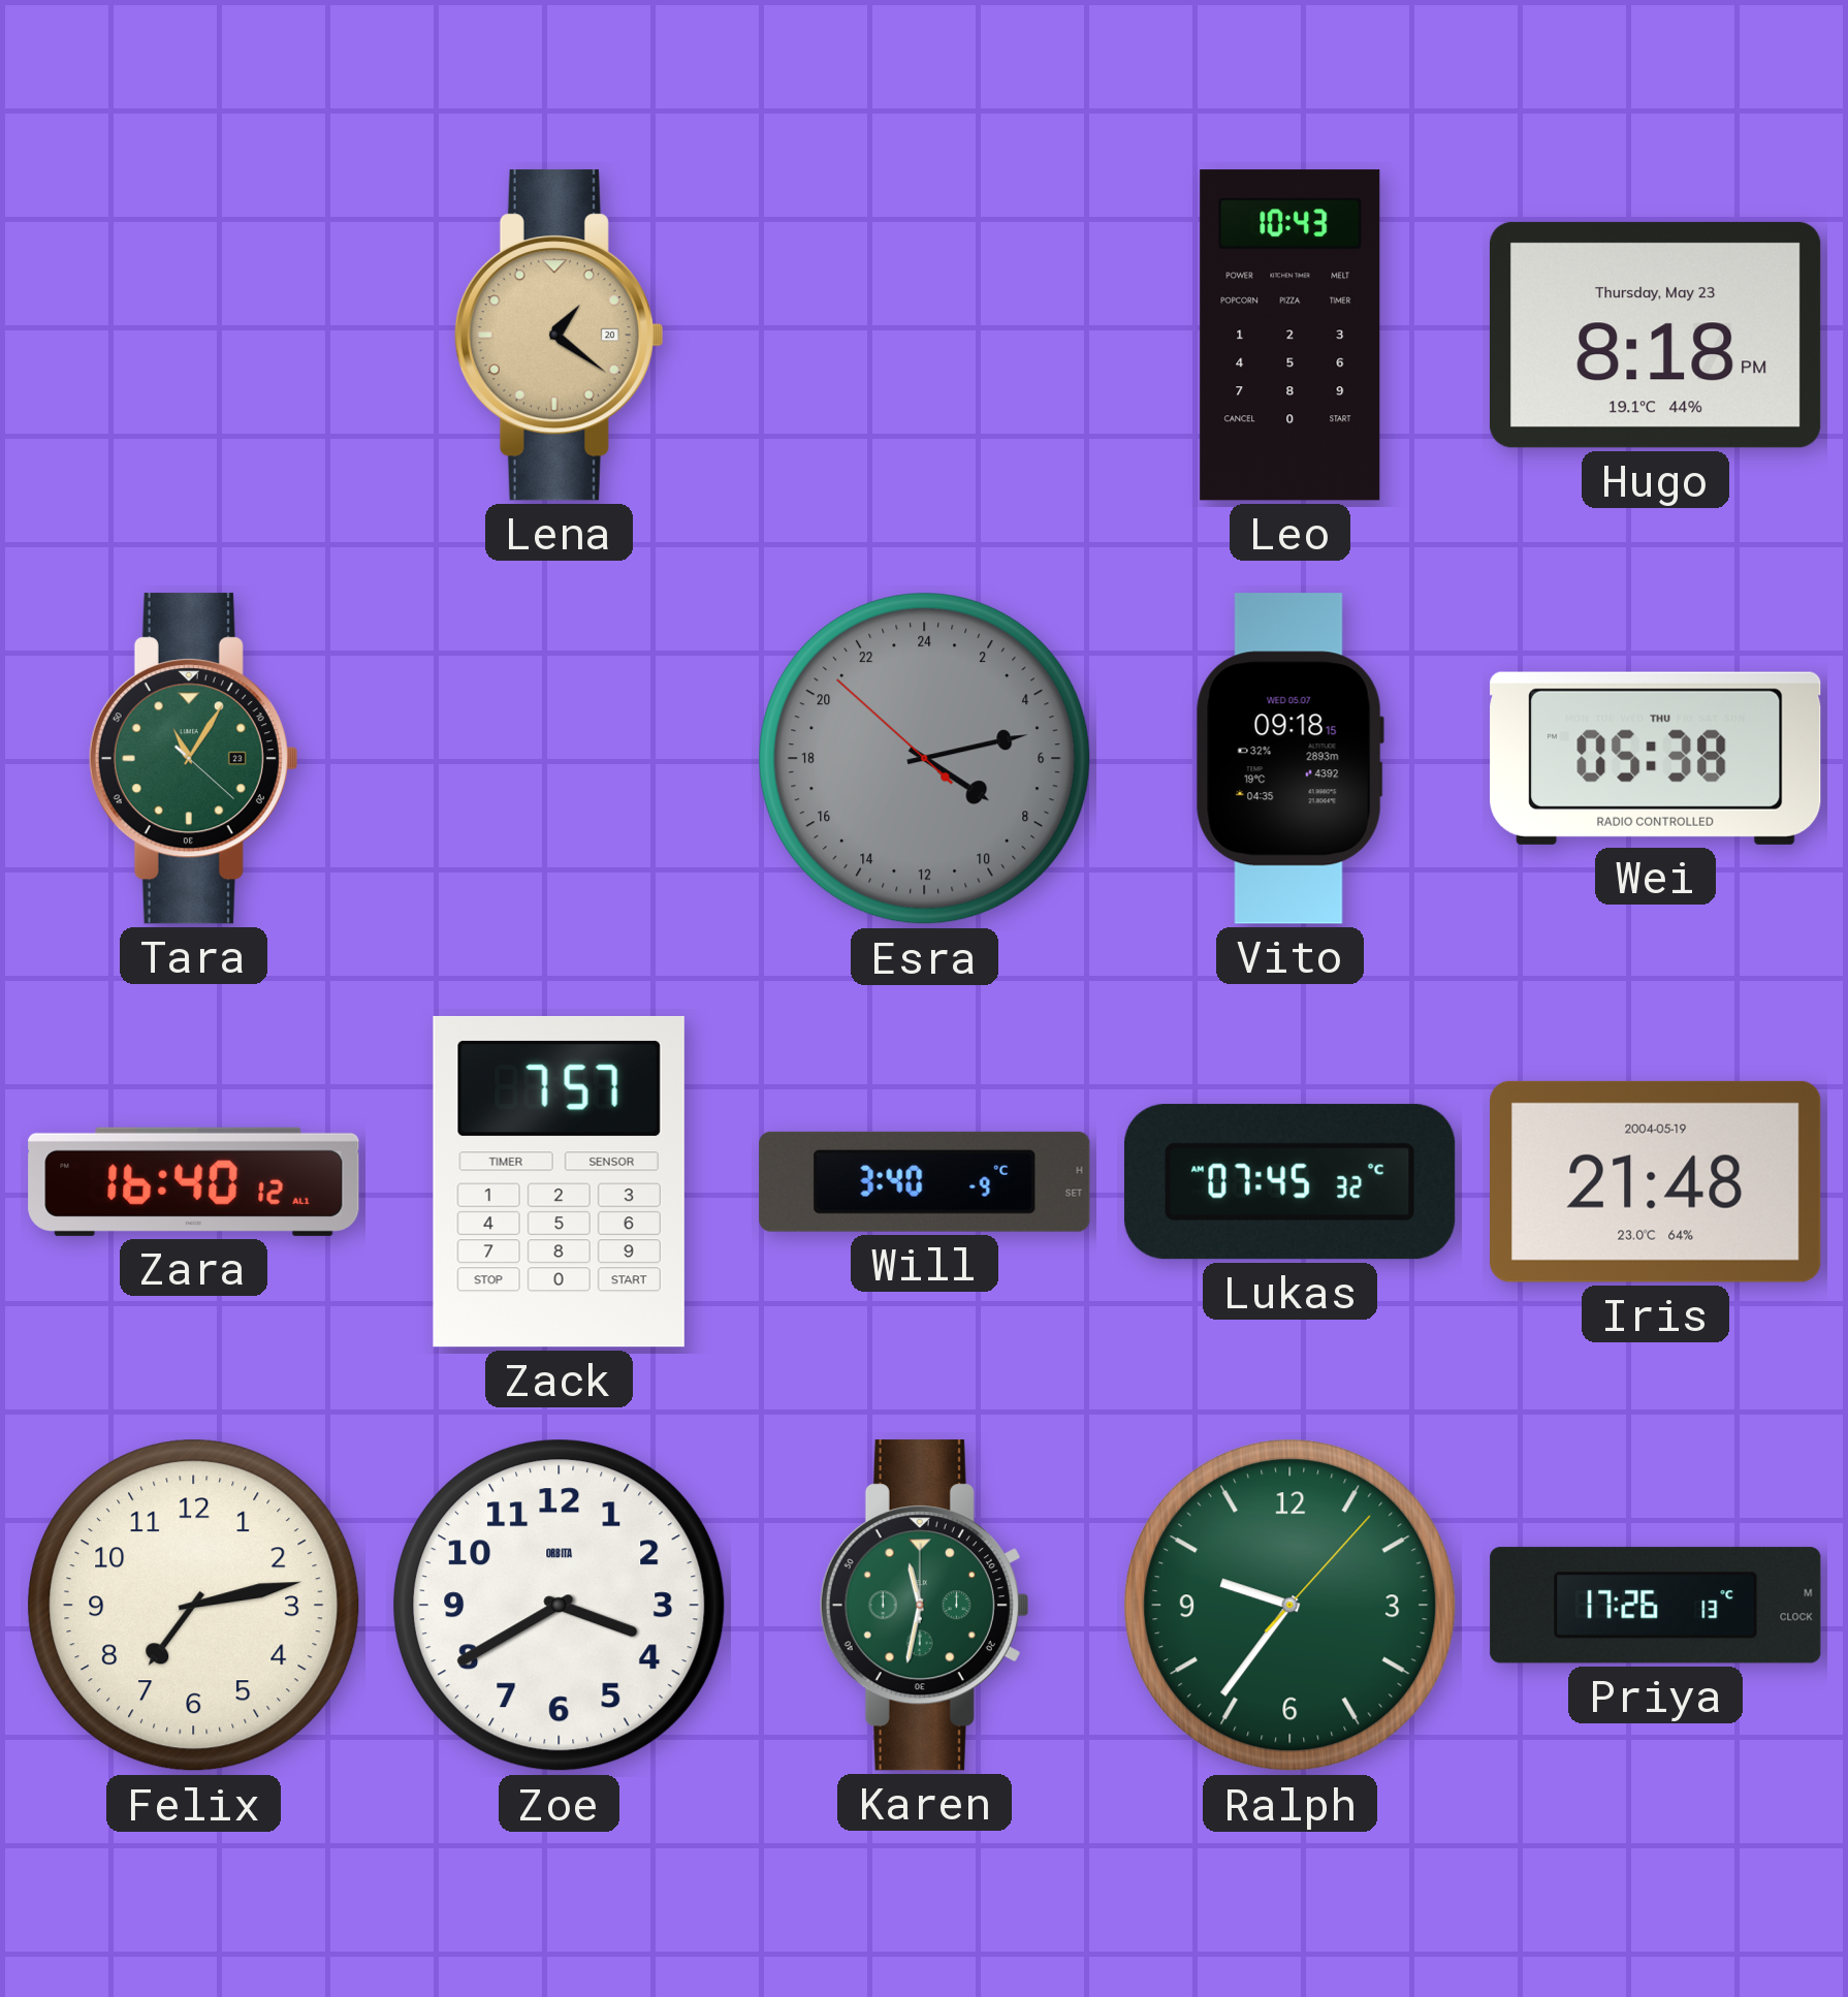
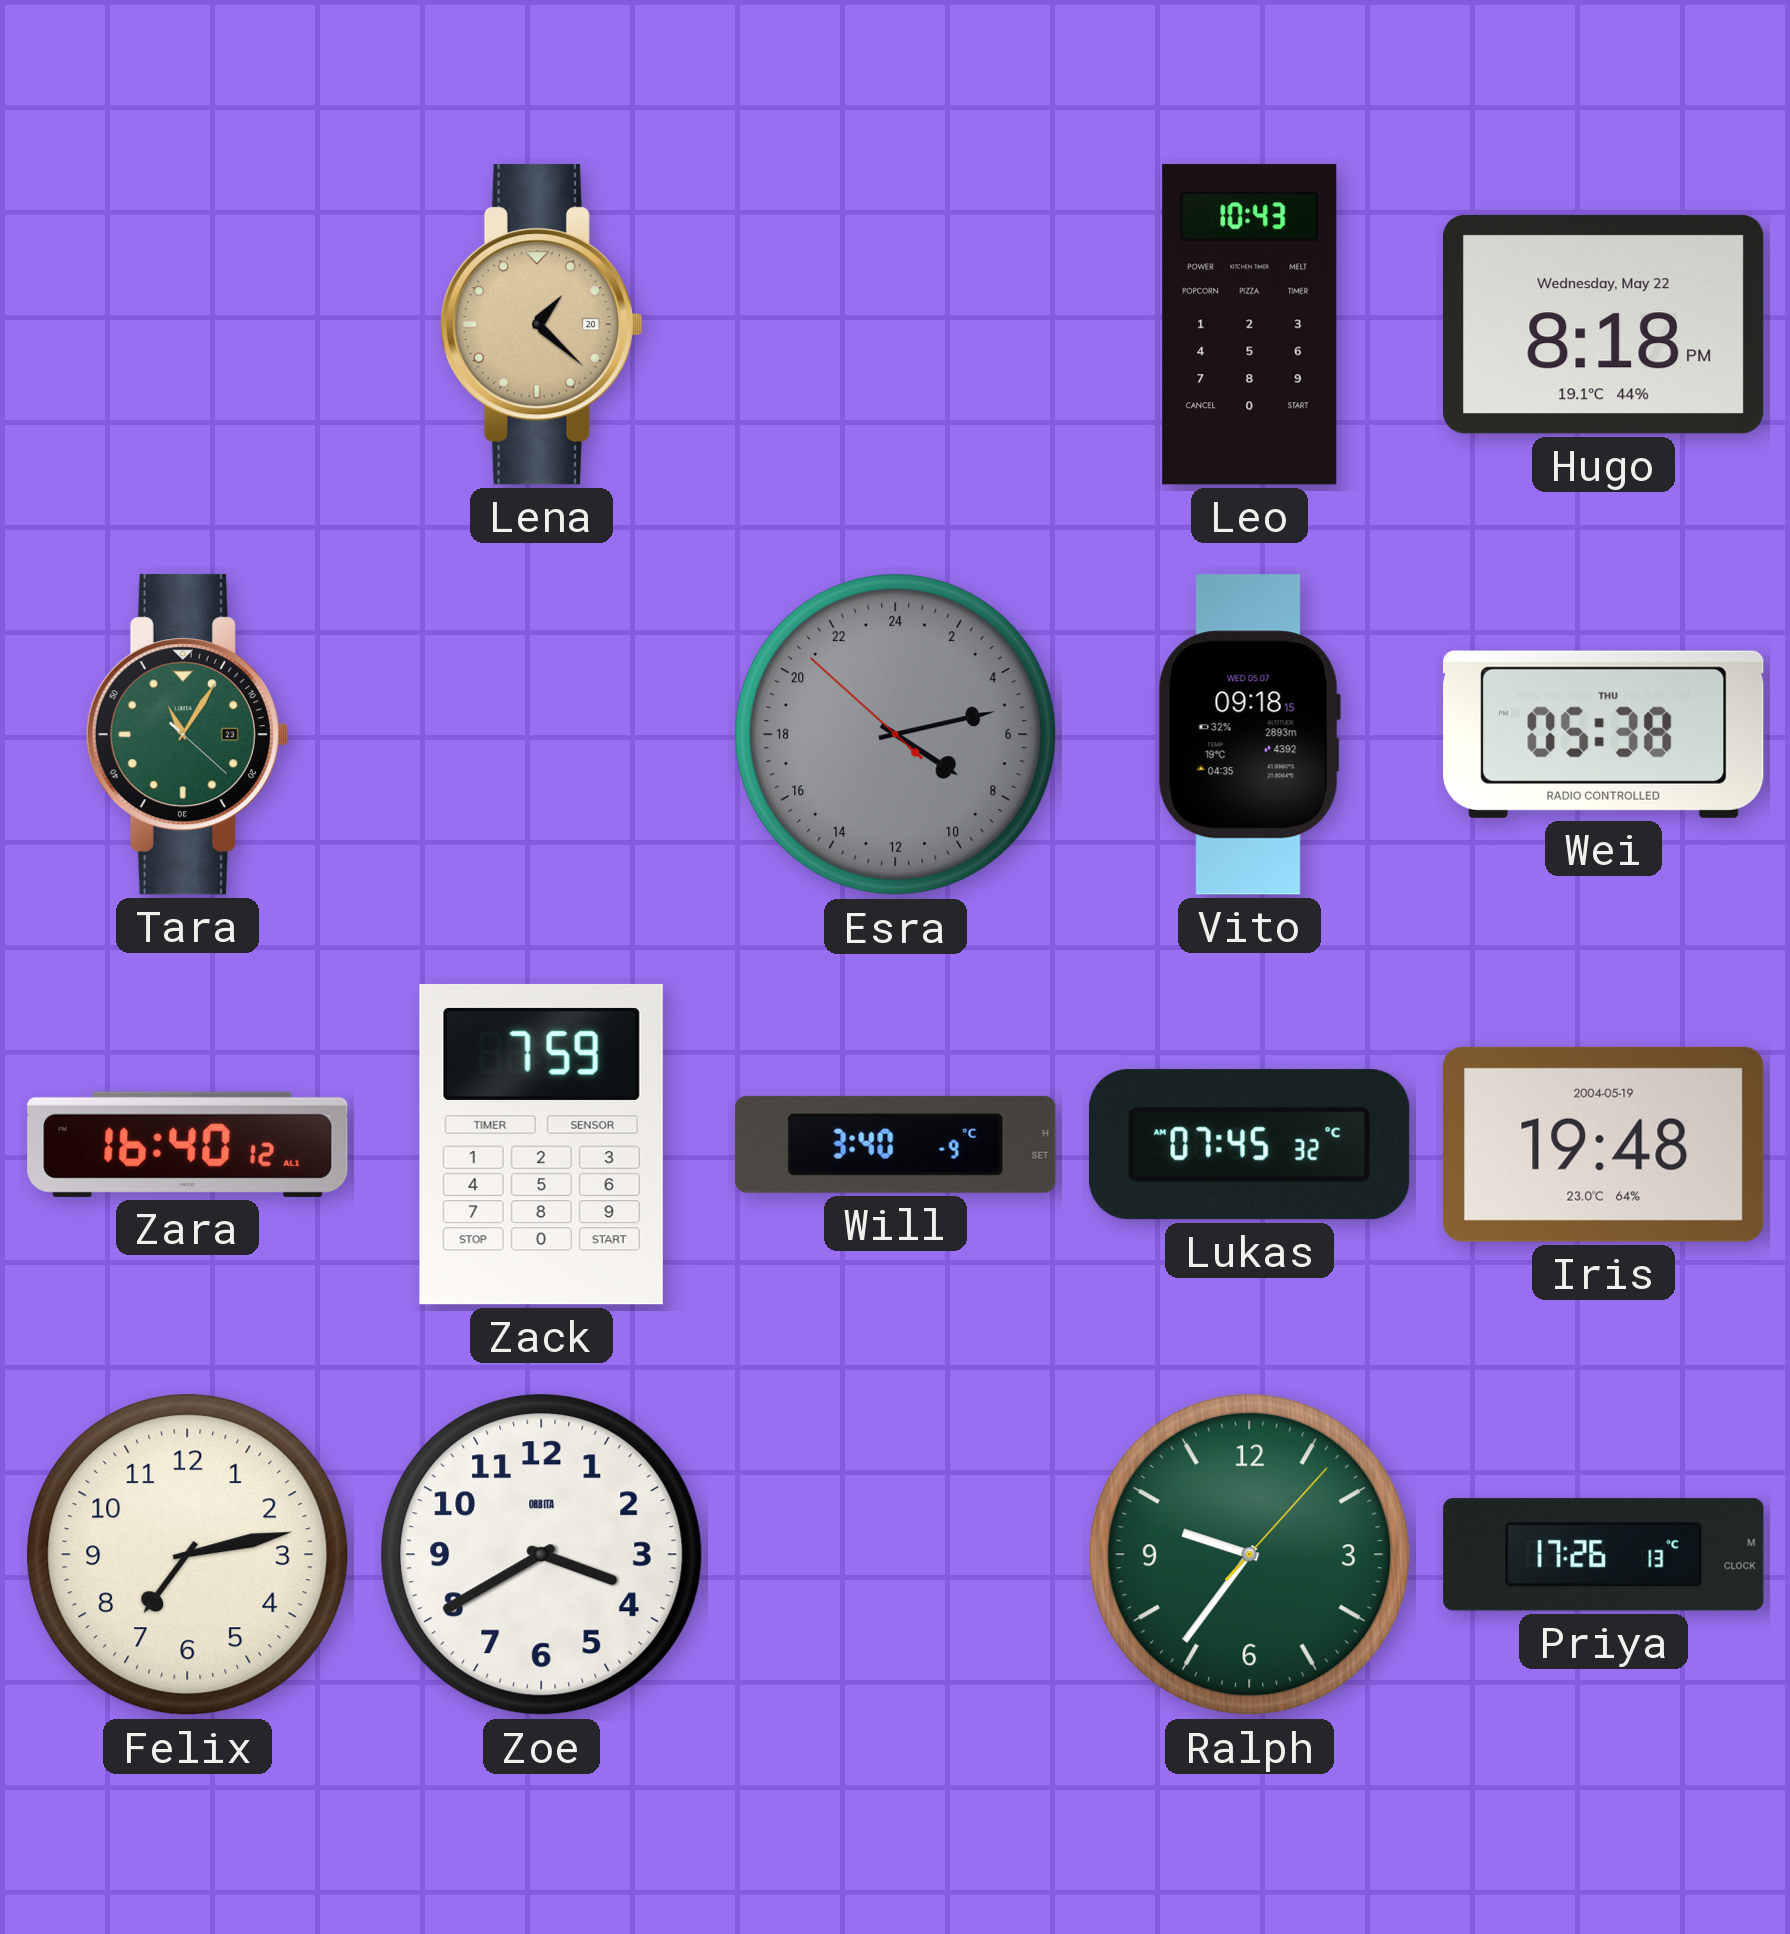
Lena: 1:21 -> 1:22
Hugo date: Thursday, May 23 -> Wednesday, May 22
Zack: 7:57 -> 7:59
Iris: 21:48 -> 19:48
Karen: 11:32 -> none
